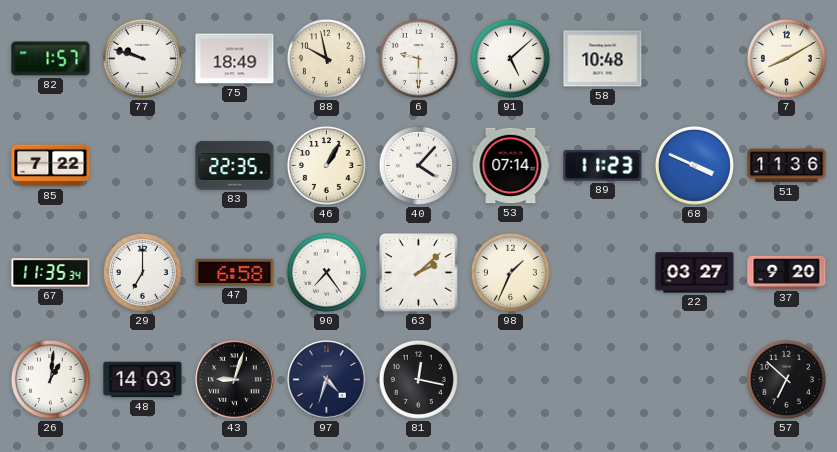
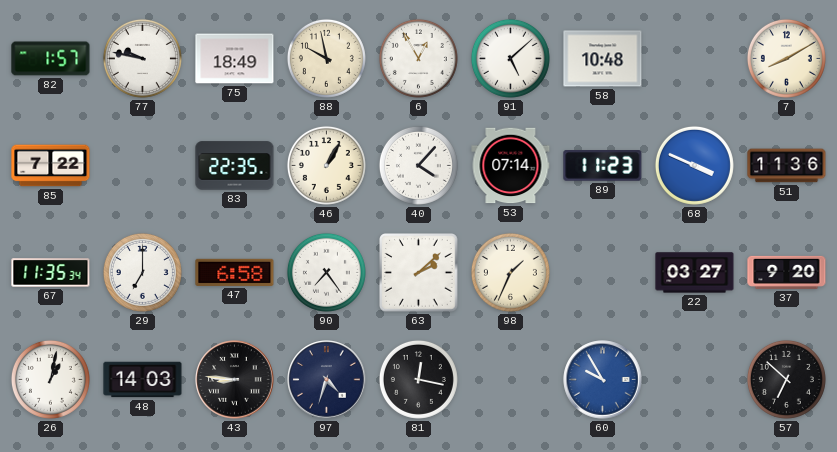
77: 9:48 -> 9:47
6: 9:30 -> 12:55
26: 1:01 -> 1:02
43: 9:03 -> 8:46
60: none -> 9:55
